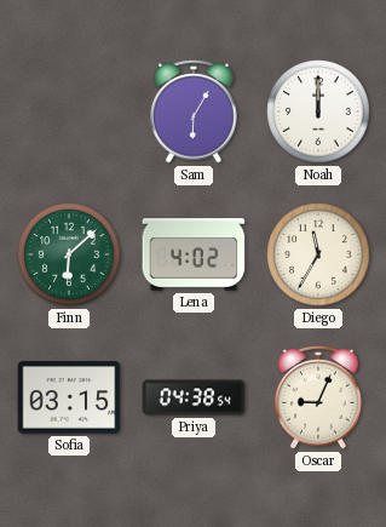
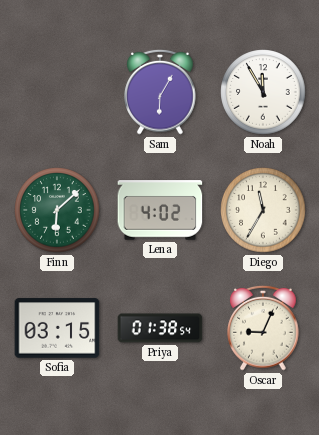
Noah: 12:00 -> 11:55
Priya: 04:38 -> 01:38
